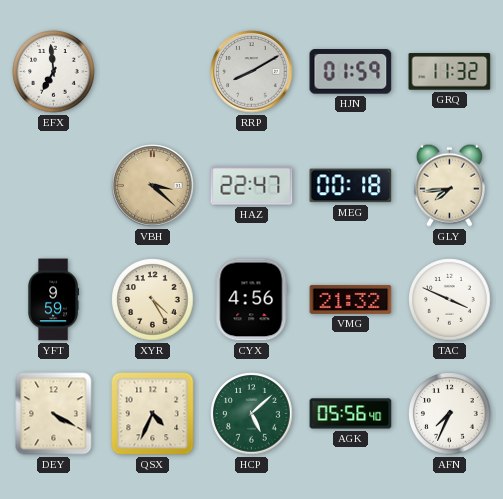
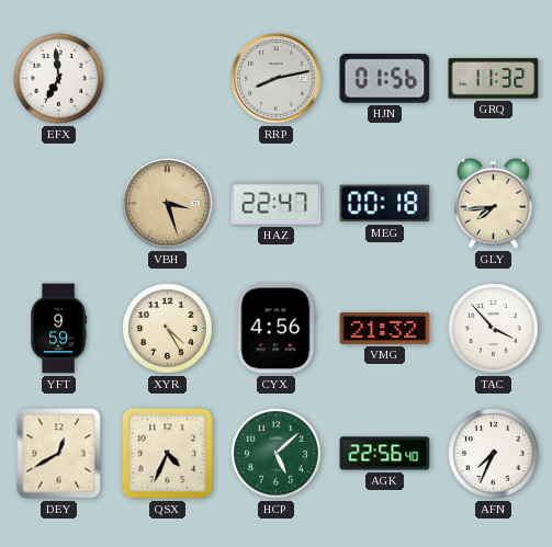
RRP: 8:10 -> 8:13
HJN: 01:59 -> 01:56
VBH: 3:22 -> 3:27
TAC: 3:49 -> 3:53
DEY: 4:20 -> 12:40
AGK: 05:56 -> 22:56
